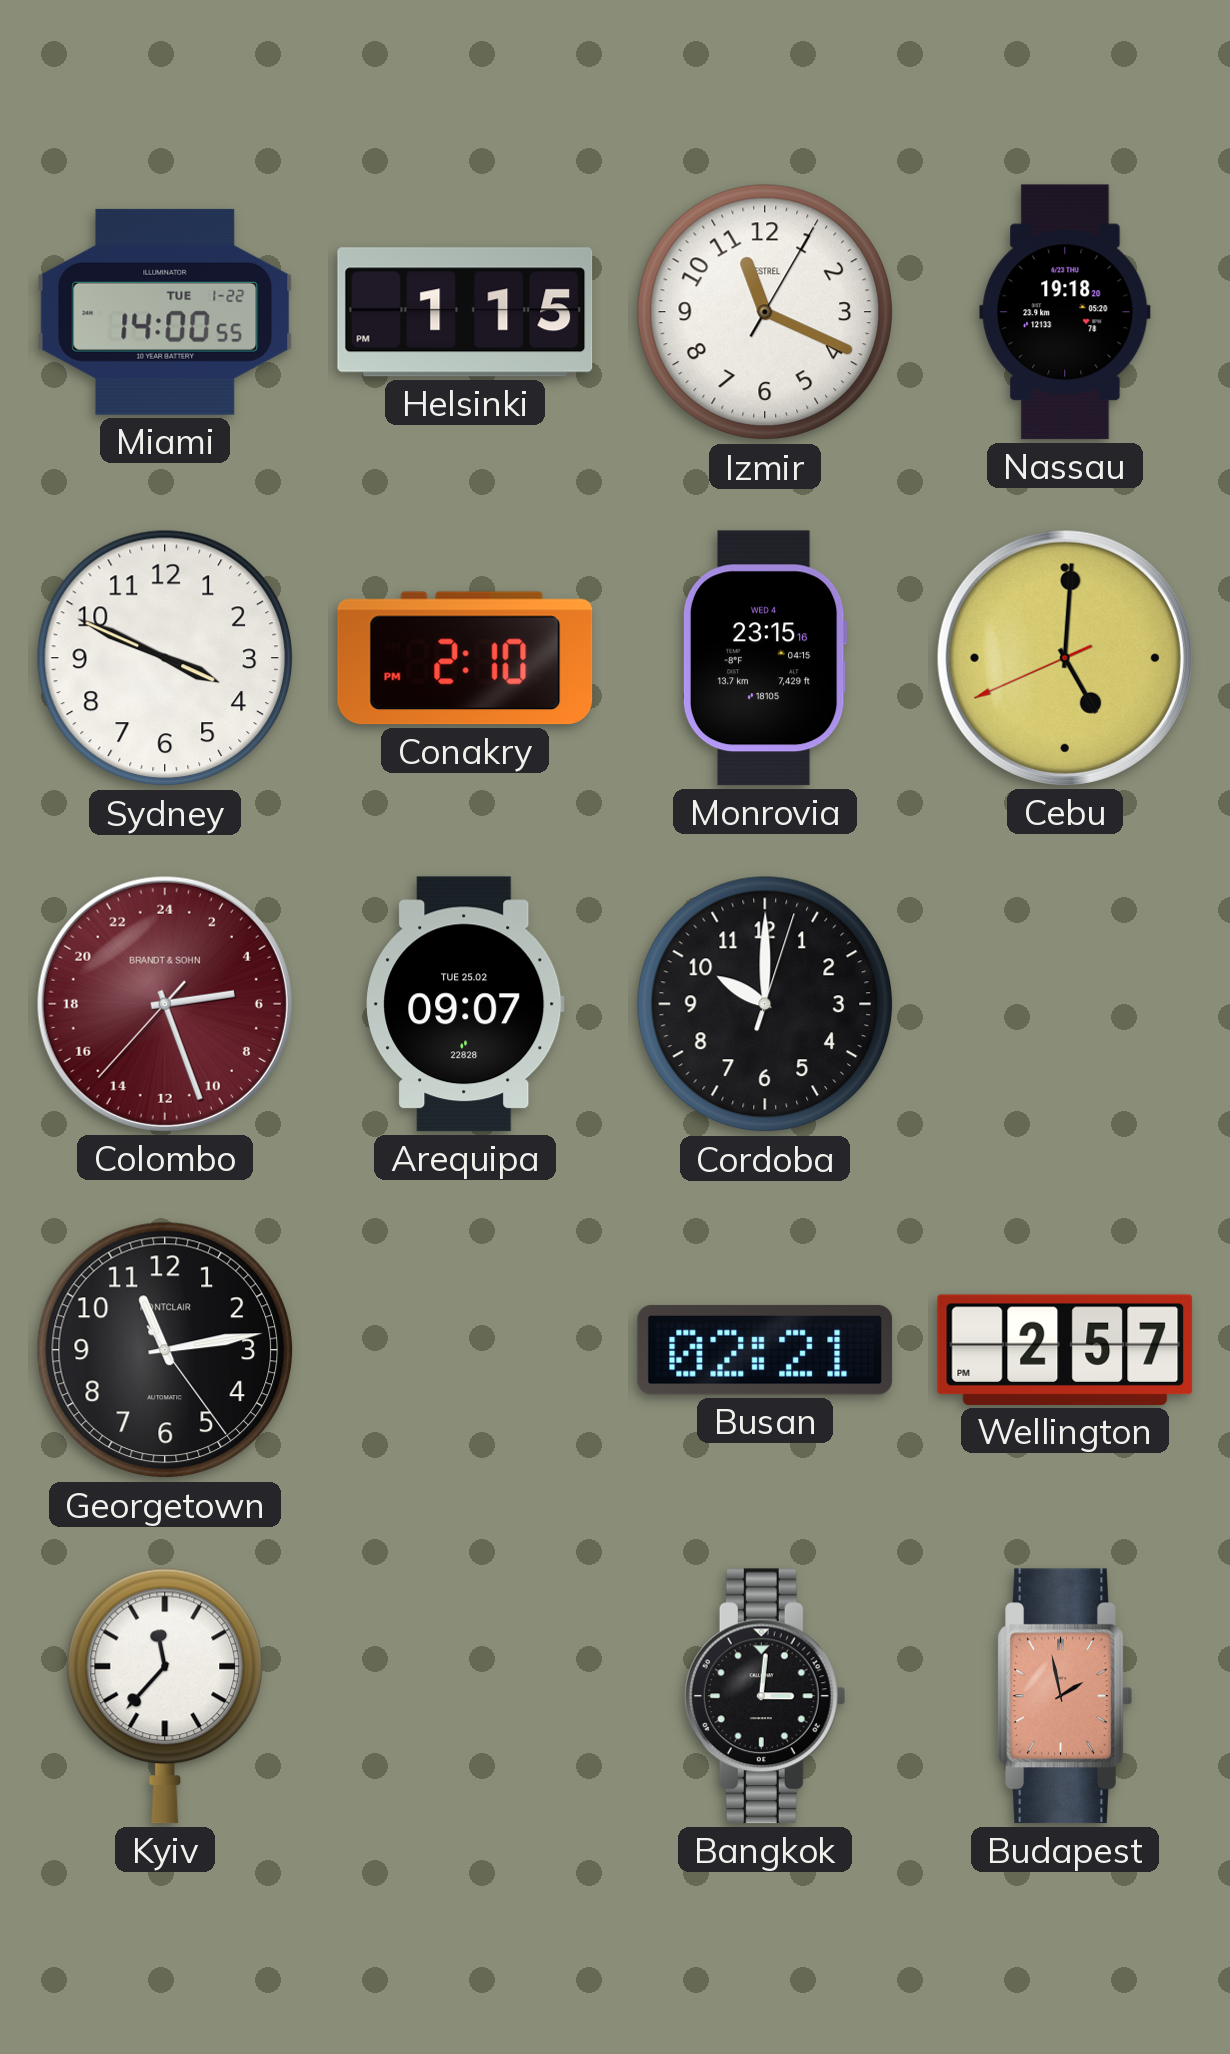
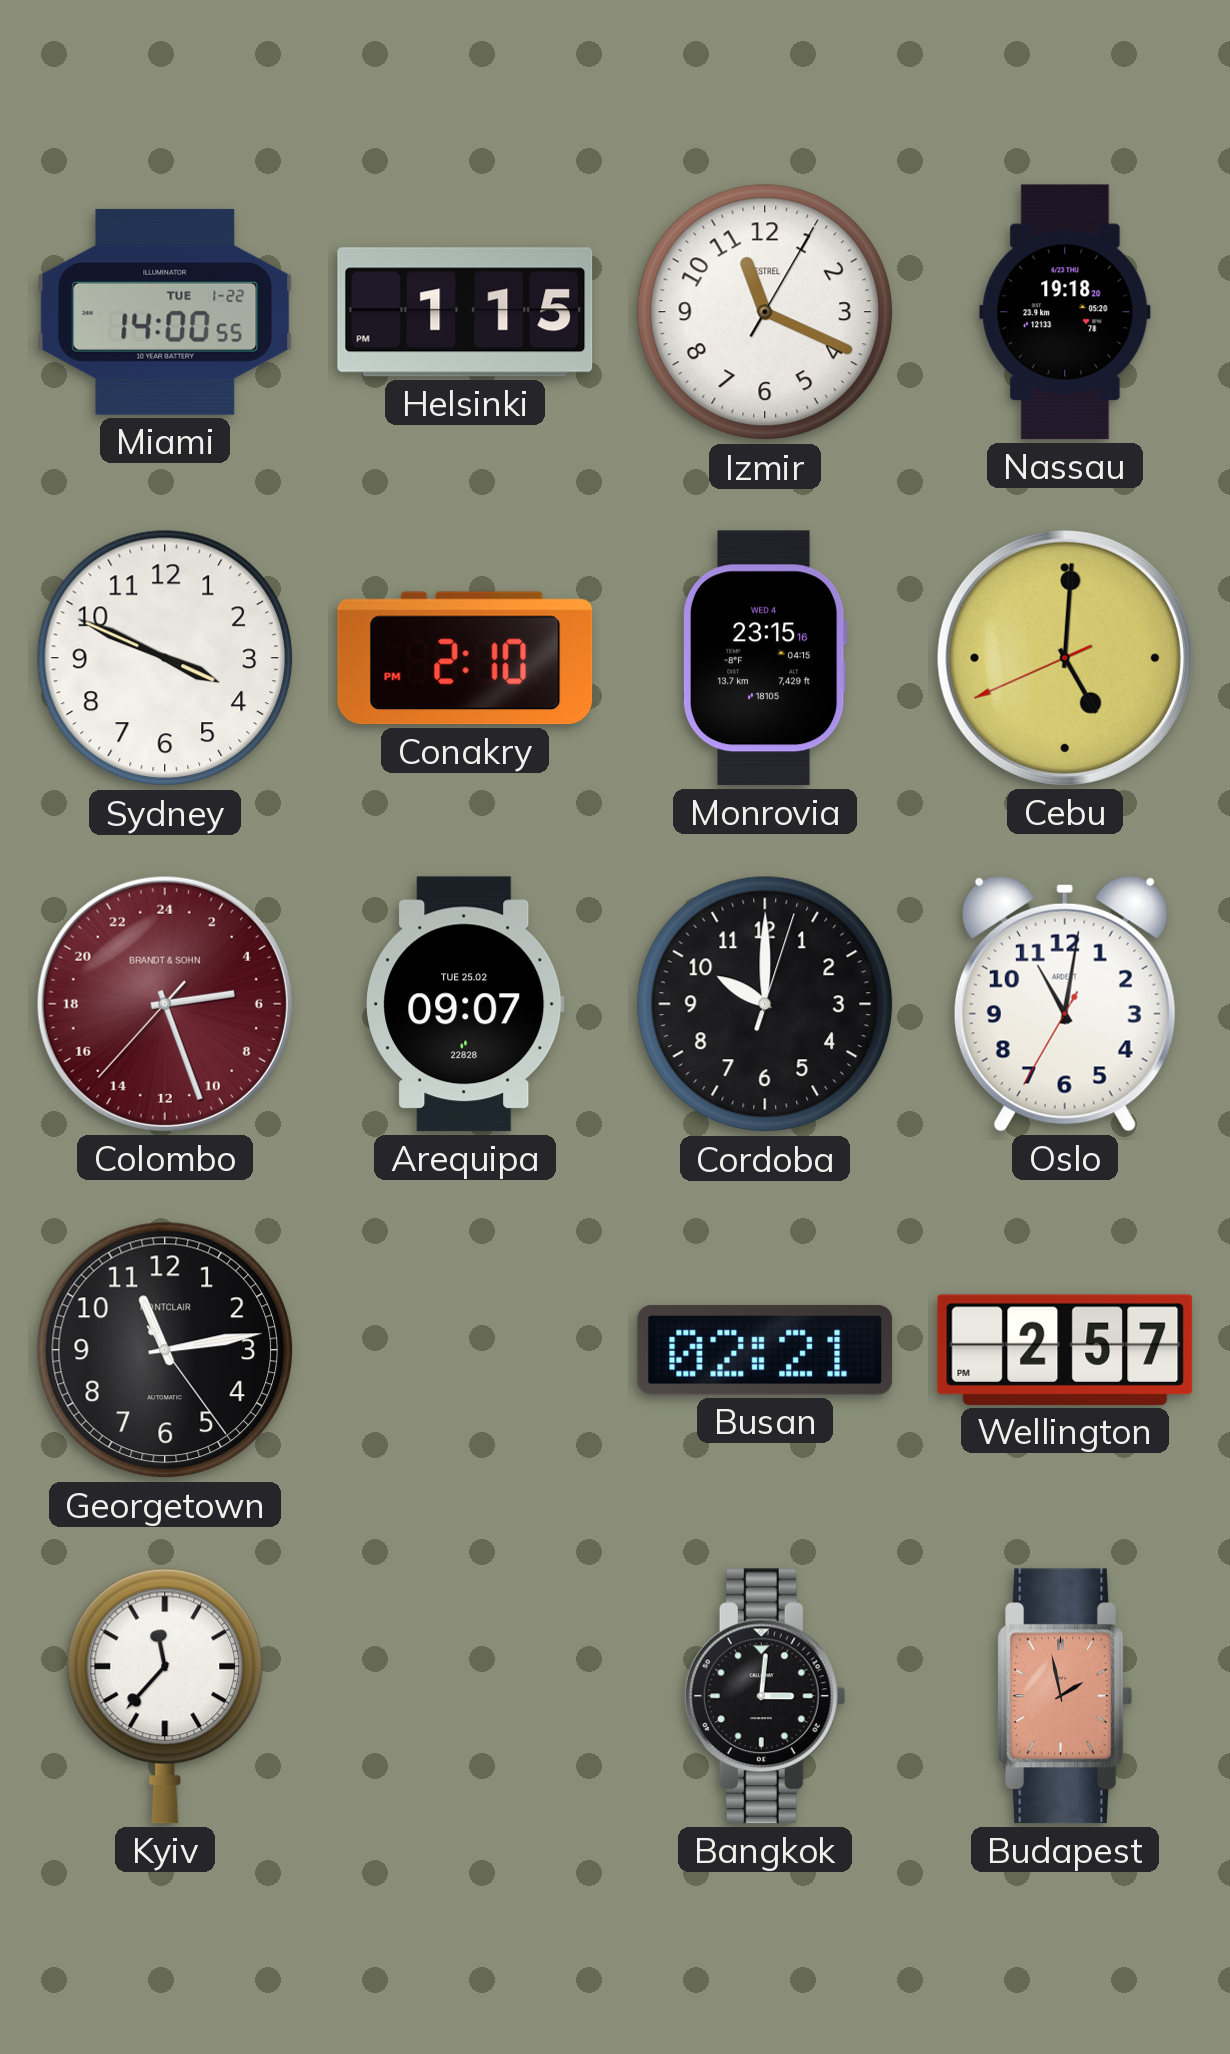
Oslo: none -> 11:01
